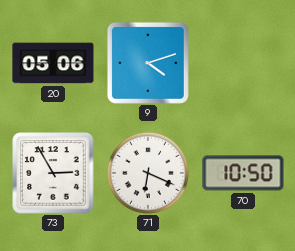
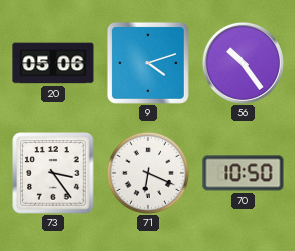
56: none -> 10:24
73: 2:55 -> 3:24
